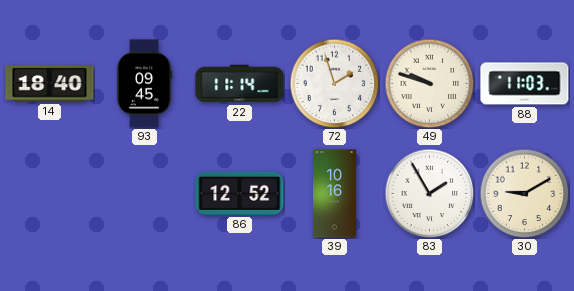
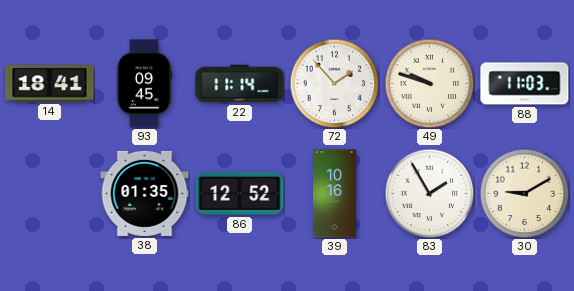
14: 18:40 -> 18:41
72: 1:57 -> 1:53
38: none -> 01:35
